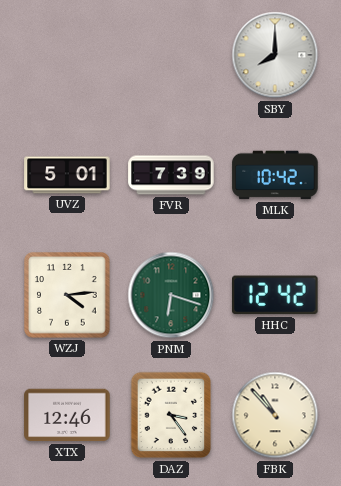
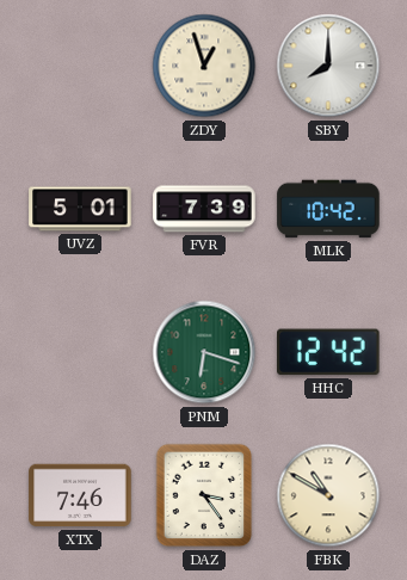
ZDY: none -> 12:57
WZJ: 4:14 -> none
XTX: 12:46 -> 7:46
FBK: 10:53 -> 10:50
